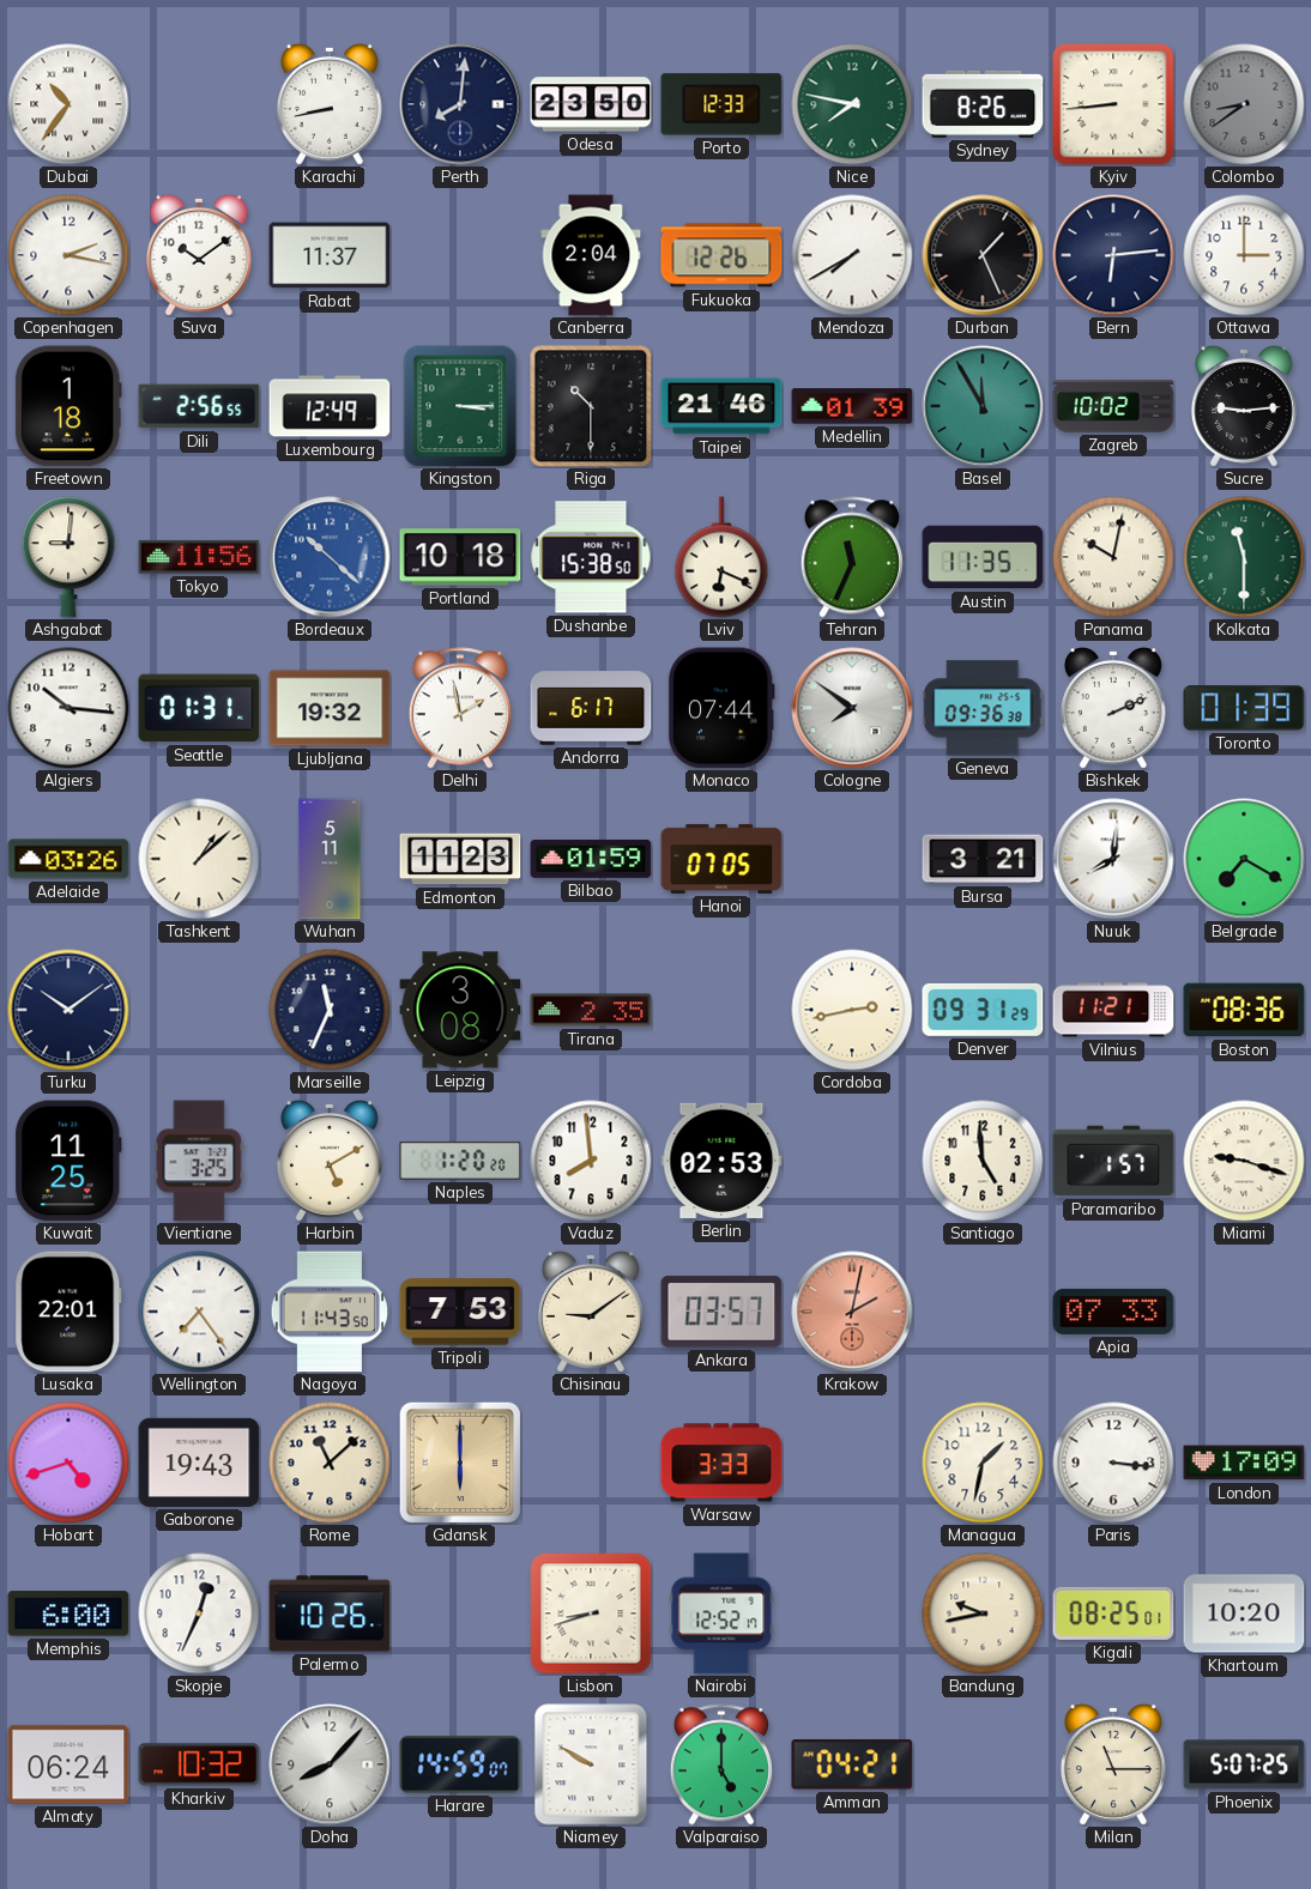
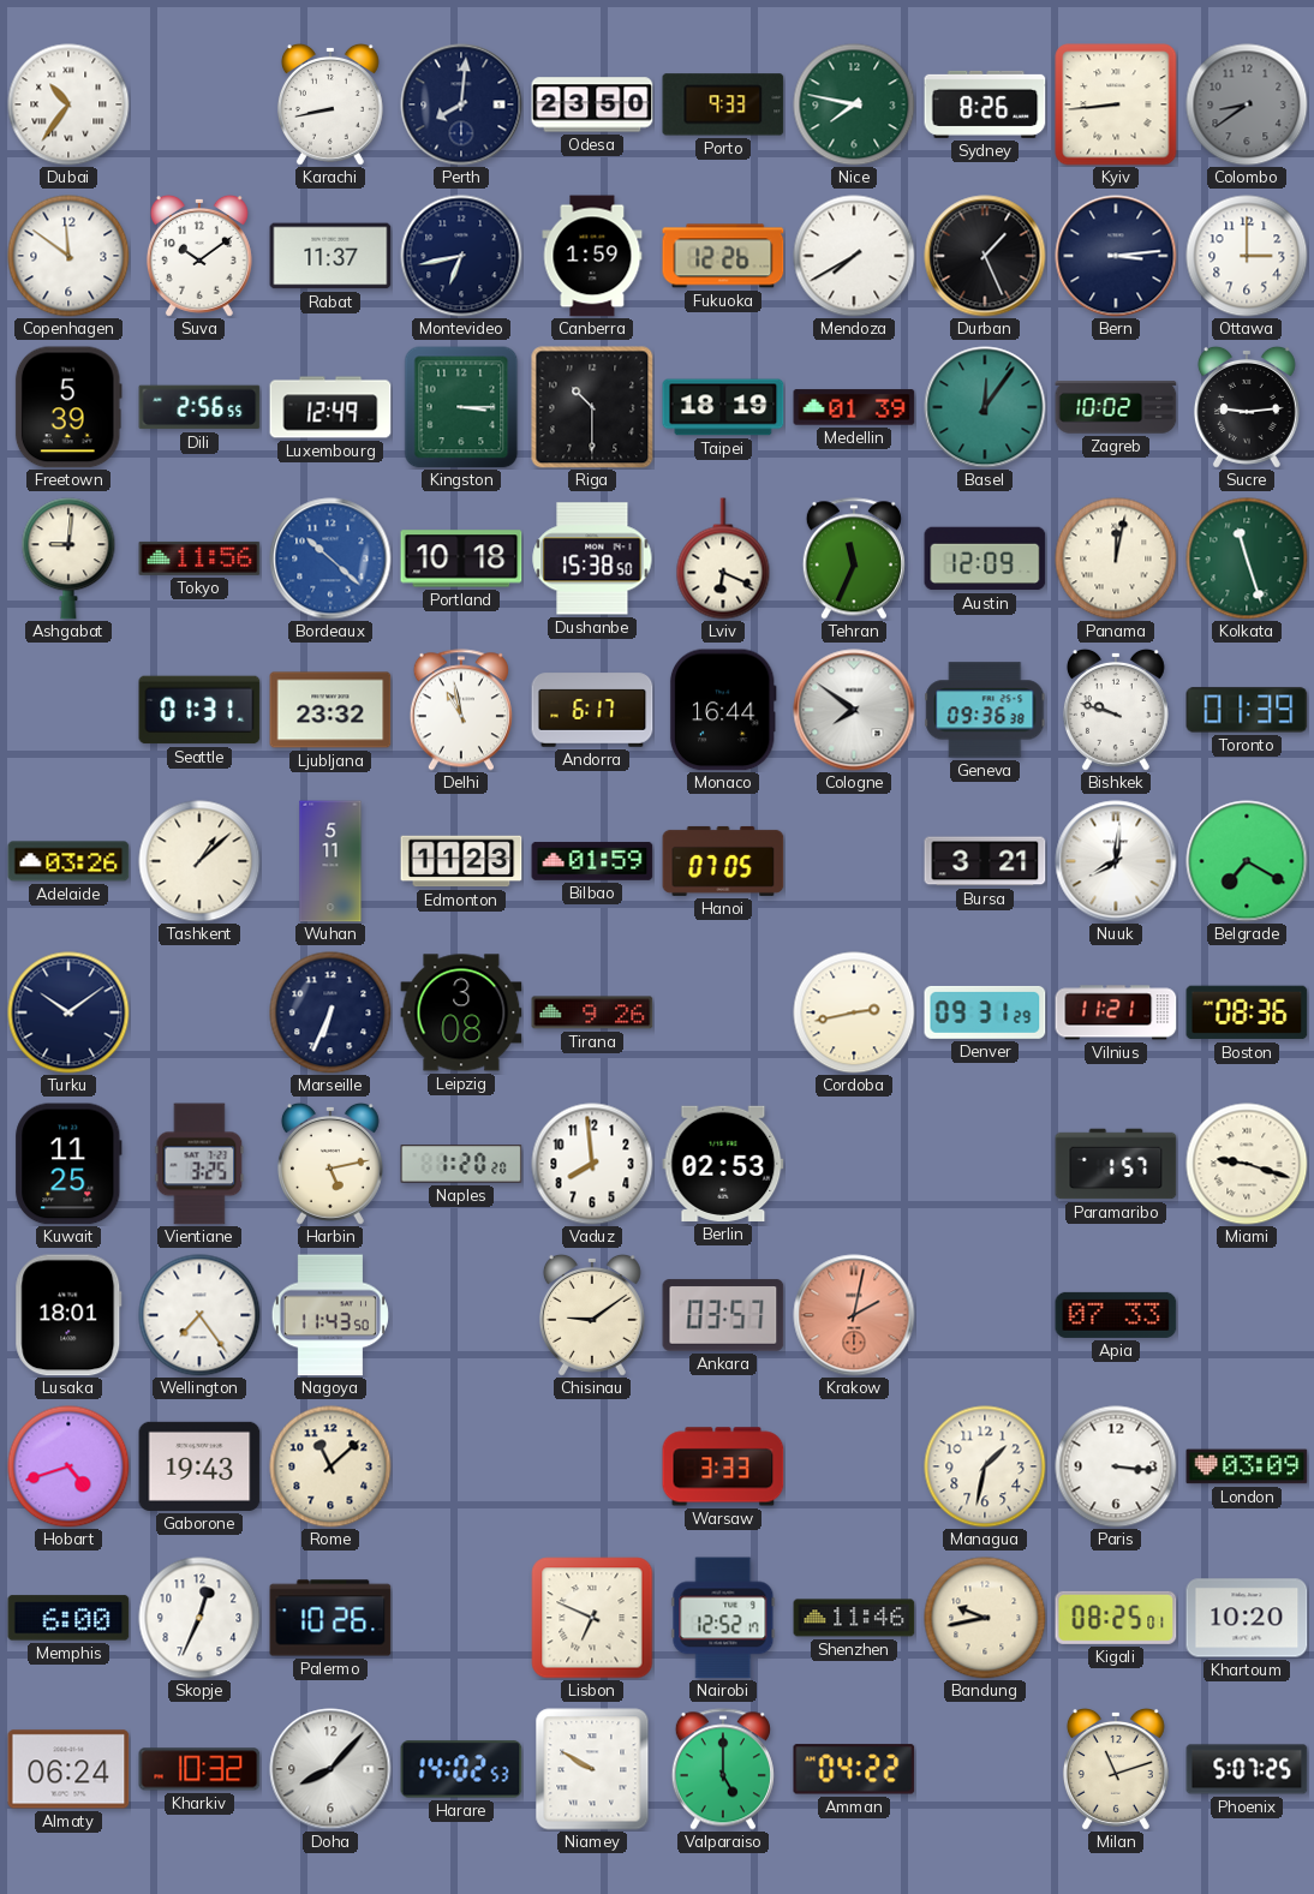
Porto: 12:33 -> 9:33
Copenhagen: 2:17 -> 11:51
Montevideo: none -> 6:43
Canberra: 2:04 -> 1:59
Bern: 6:14 -> 3:14
Freetown: 1:18 -> 5:39
Taipei: 21:46 -> 18:19
Basel: 11:55 -> 12:06
Austin: 11:35 -> 12:09
Panama: 10:02 -> 12:02
Kolkata: 11:30 -> 11:27
Algiers: 10:16 -> none
Ljubljana: 19:32 -> 23:32
Delhi: 1:58 -> 10:58
Monaco: 07:44 -> 16:44
Bishkek: 2:11 -> 9:48
Marseille: 11:34 -> 6:34
Tirana: 2:35 -> 9:26
Harbin: 5:10 -> 5:13
Santiago: 4:59 -> none
Lusaka: 22:01 -> 18:01
Tripoli: 7:53 -> none
Gdansk: 6:00 -> none
London: 17:09 -> 03:09
Lisbon: 8:42 -> 6:49
Shenzhen: none -> 11:46
Harare: 14:59 -> 14:02
Amman: 04:21 -> 04:22
Milan: 11:15 -> 11:12
